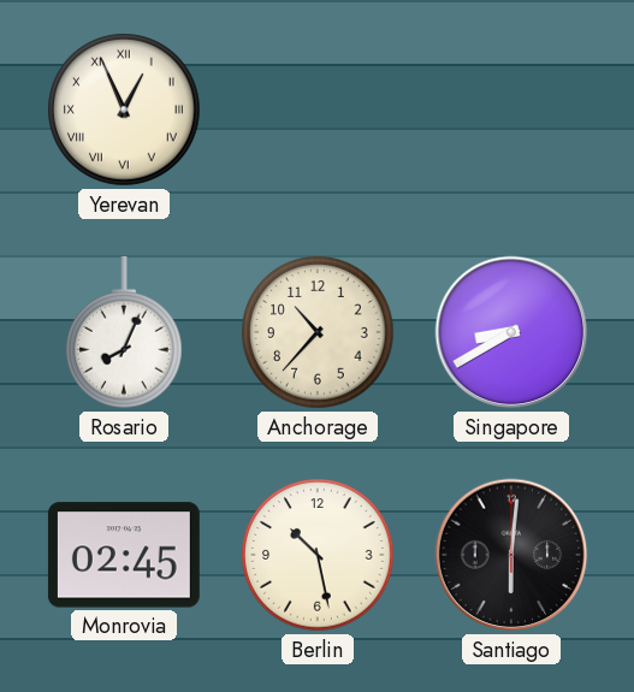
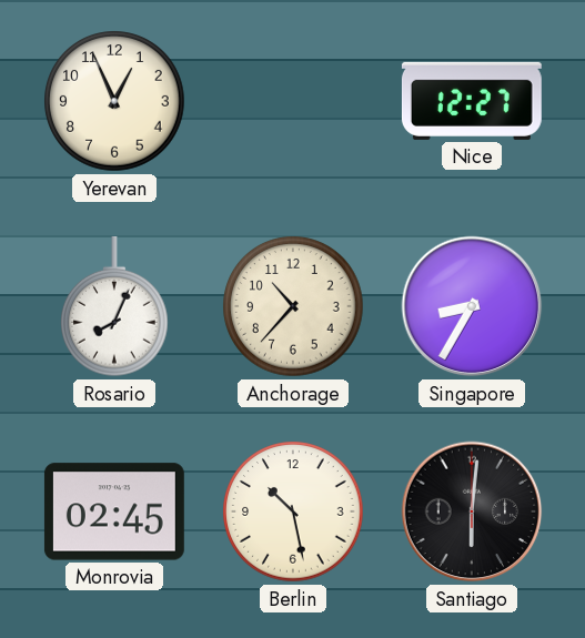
Yerevan numerals: Roman -> Arabic
Nice: none -> 12:27
Singapore: 8:40 -> 8:35
